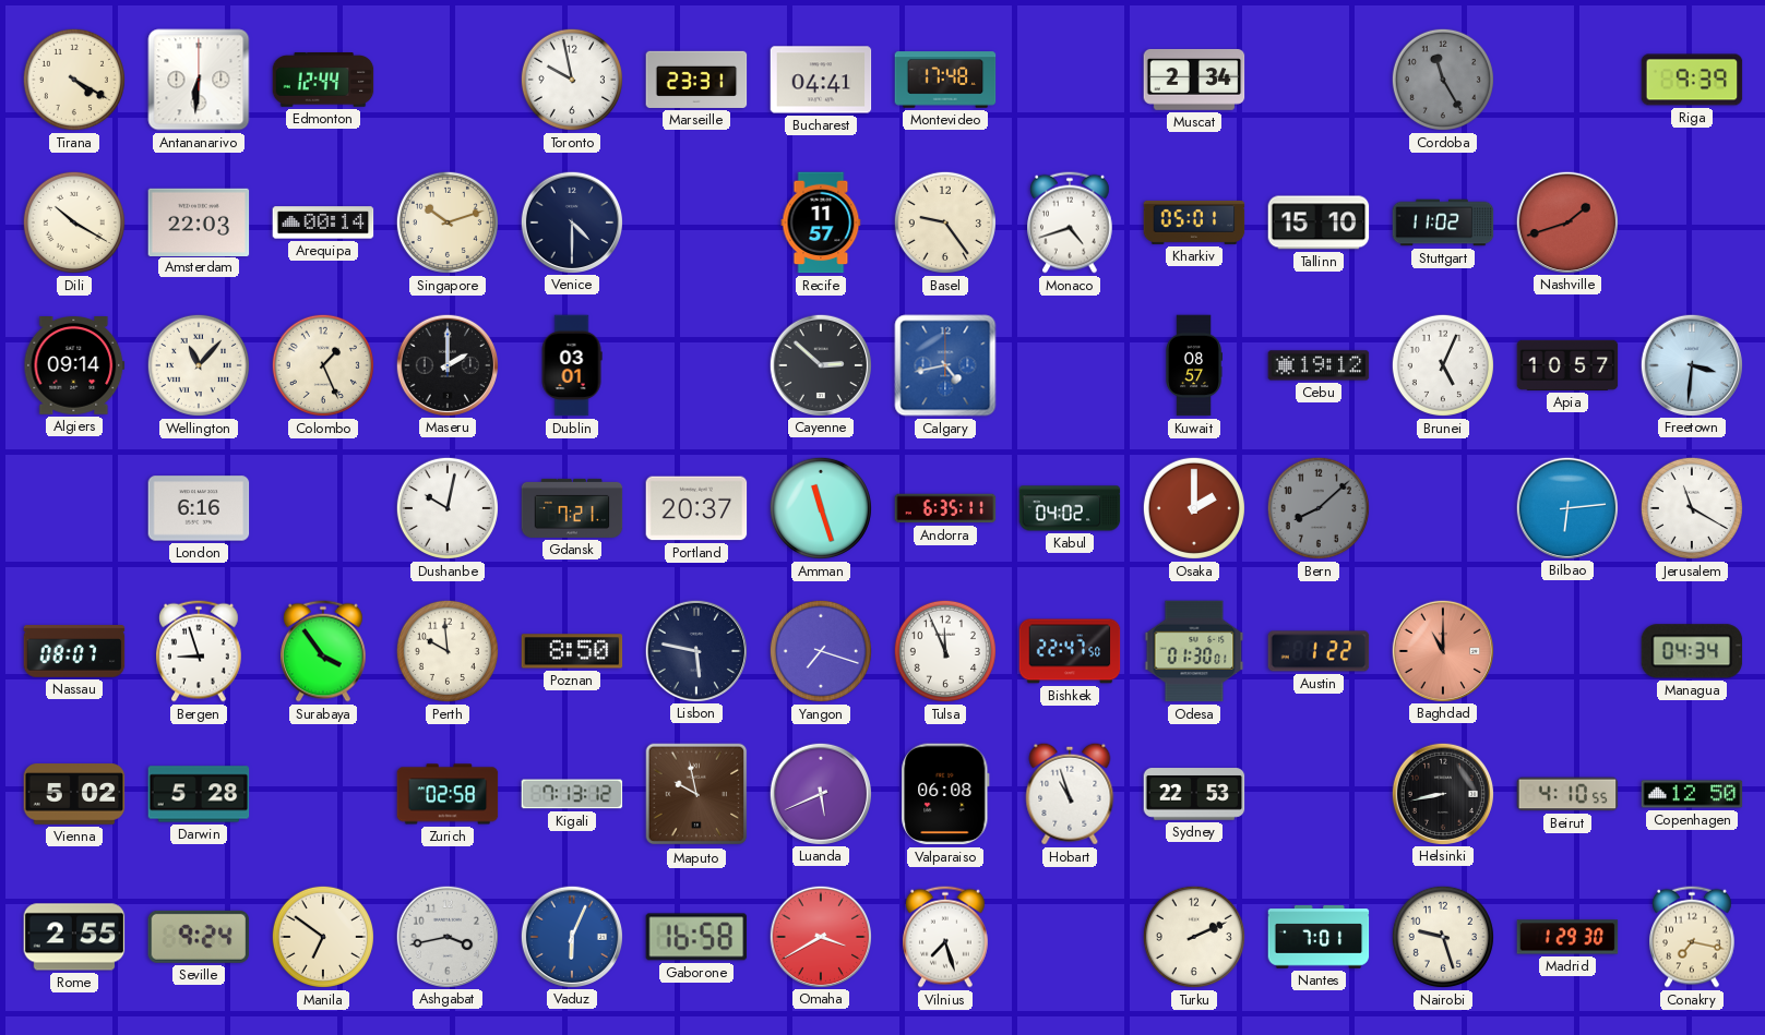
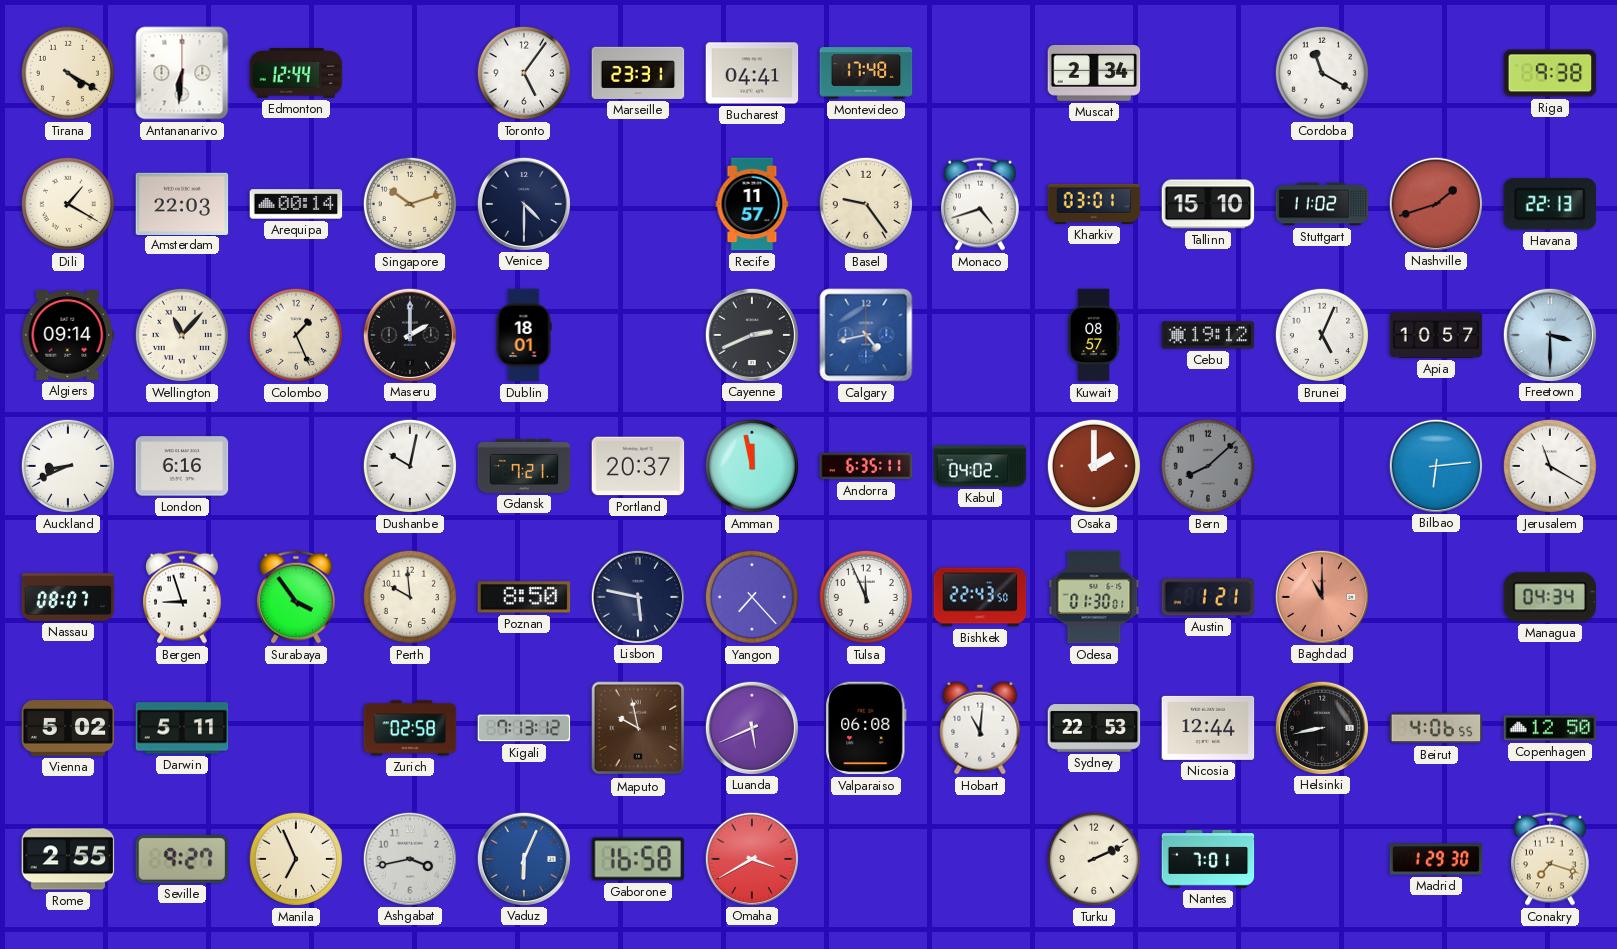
Toronto: 9:58 -> 5:06
Cordoba: 11:25 -> 11:20
Cordoba dial: grey -> white
Riga: 9:39 -> 9:38
Dili: 10:20 -> 1:20
Kharkiv: 05:01 -> 03:01
Havana: none -> 22:13
Dublin: 03:01 -> 18:01
Cayenne: 2:52 -> 2:41
Freetown: 3:31 -> 3:30
Auckland: none -> 8:41
Amman: 11:27 -> 11:58
Yangon: 7:18 -> 7:23
Bishkek: 22:47 -> 22:43
Austin: 1:22 -> 1:21
Darwin: 5:28 -> 5:11
Hobart: 10:57 -> 11:01
Nicosia: none -> 12:44
Beirut: 4:10 -> 4:06
Seville: 9:24 -> 9:27
Manila: 6:51 -> 6:56
Vilnius: 7:27 -> none
Nairobi: 9:27 -> none
Conakry: 7:17 -> 7:18
